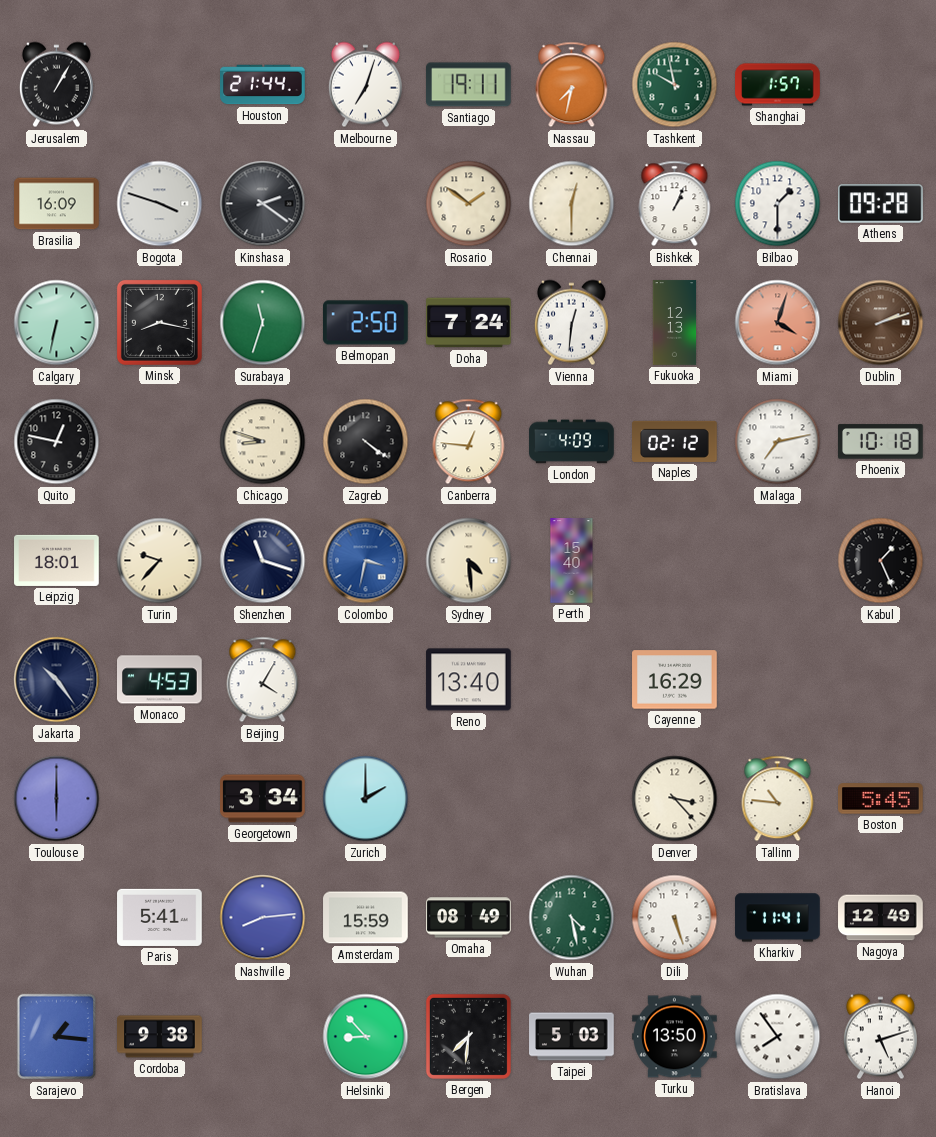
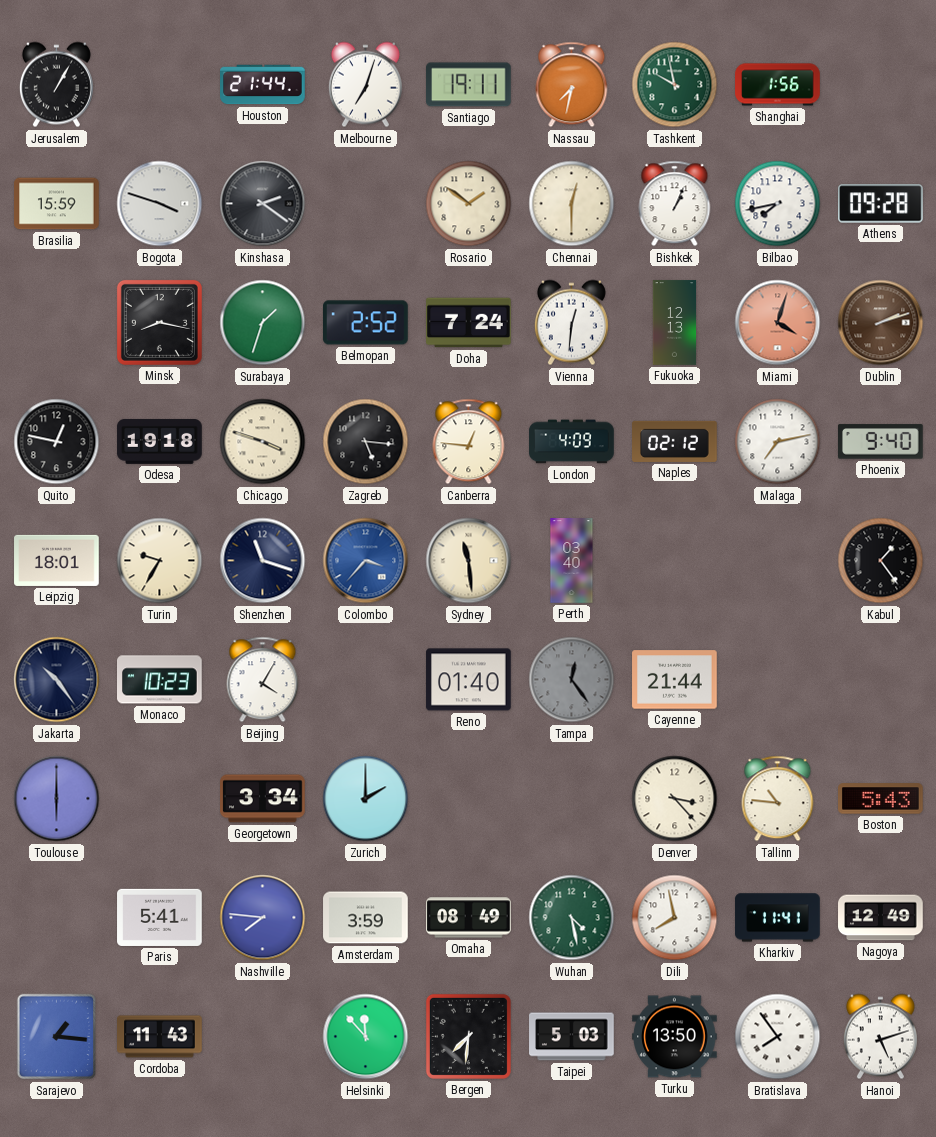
Shanghai: 1:57 -> 1:56
Brasilia: 16:09 -> 15:59
Bilbao: 1:30 -> 7:43
Calgary: 6:32 -> none
Surabaya: 11:33 -> 1:33
Belmopan: 2:50 -> 2:52
Odesa: none -> 19:18
Chicago: 8:48 -> 3:48
Zagreb: 4:21 -> 5:16
Phoenix: 10:18 -> 9:40
Turin: 9:37 -> 9:35
Colombo: 3:32 -> 3:37
Sydney: 4:29 -> 11:29
Perth: 15:40 -> 03:40
Kabul: 1:26 -> 1:24
Monaco: 4:53 -> 10:23
Reno: 13:40 -> 01:40
Tampa: none -> 12:24
Cayenne: 16:29 -> 21:44
Boston: 5:45 -> 5:43
Nashville: 8:14 -> 7:46
Amsterdam: 15:59 -> 3:59
Dili: 5:27 -> 7:58
Cordoba: 9:38 -> 11:43
Helsinki: 8:53 -> 11:53
